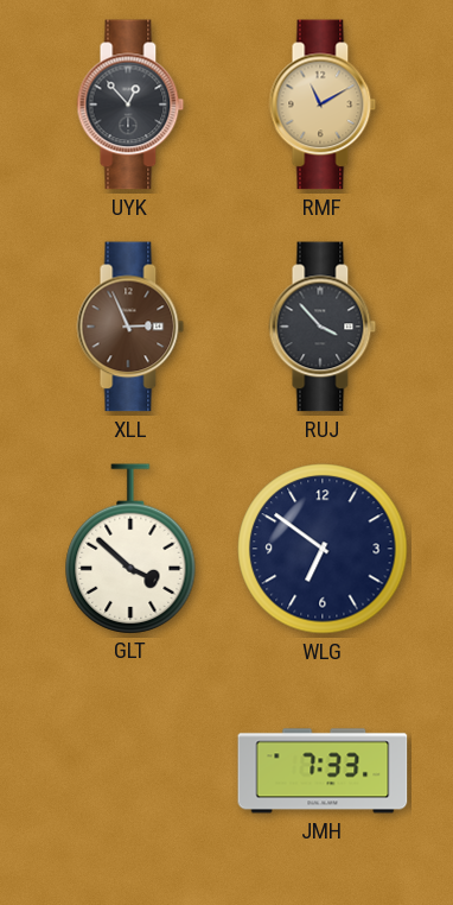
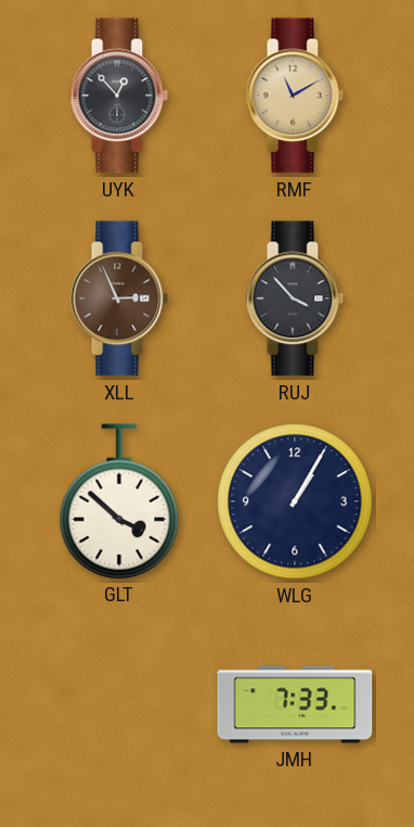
WLG: 6:51 -> 1:05
